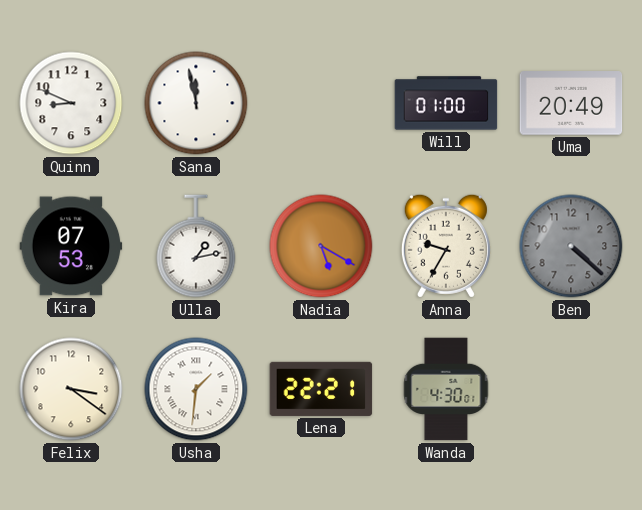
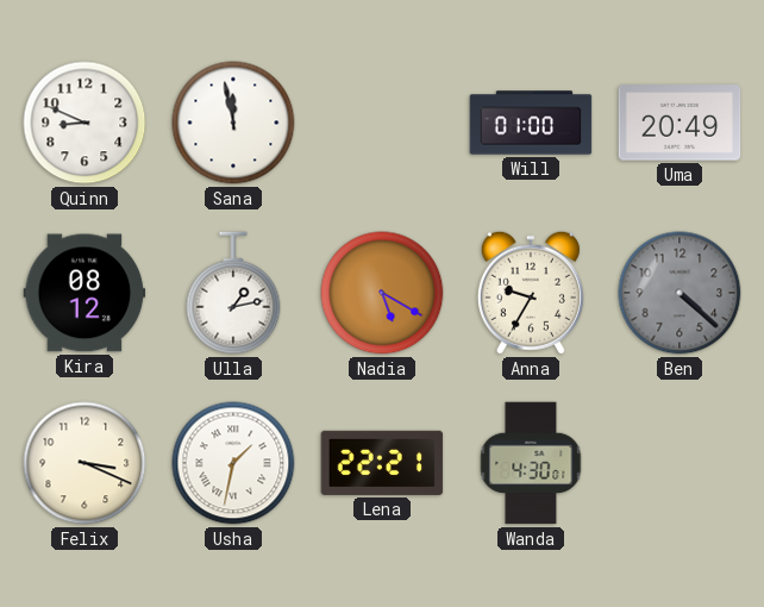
Kira: 07:53 -> 08:12
Felix: 3:21 -> 3:19
Usha: 1:31 -> 1:32
